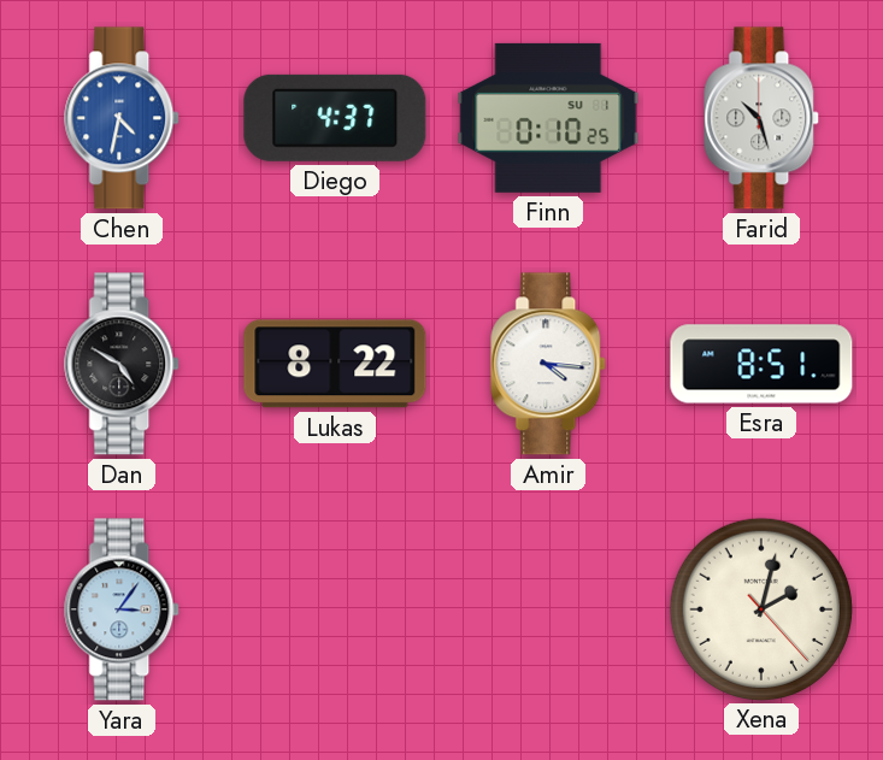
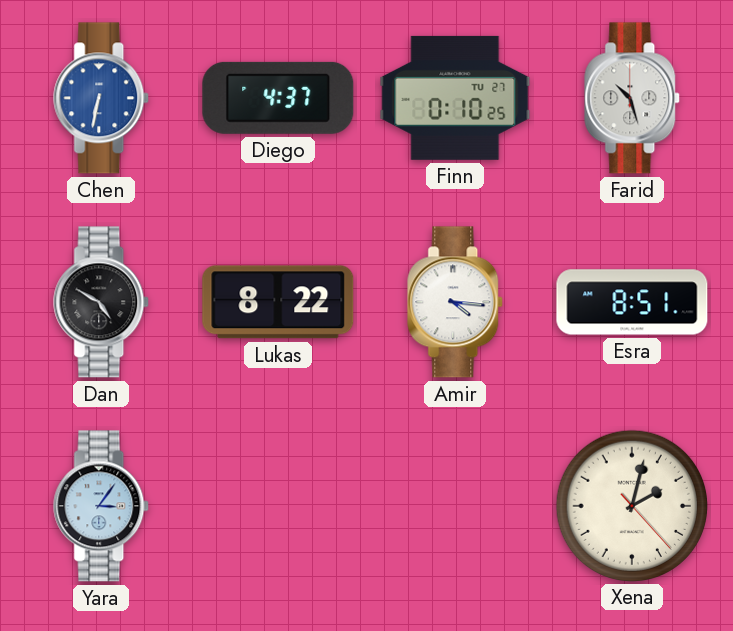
Chen: 4:32 -> 6:32
Finn date: SU 1 -> TU 27
